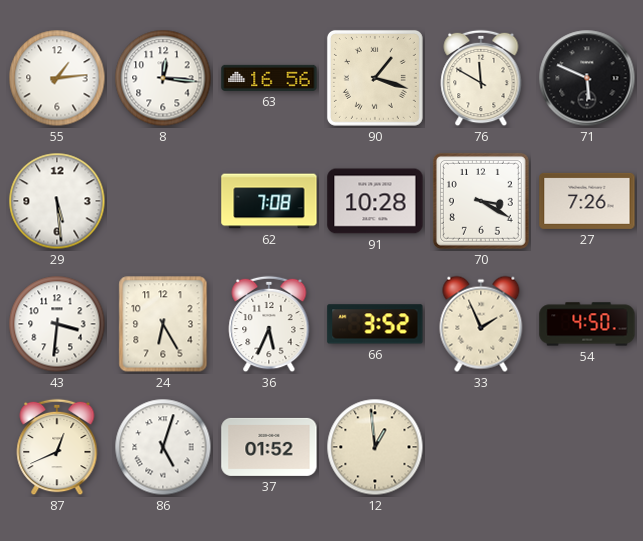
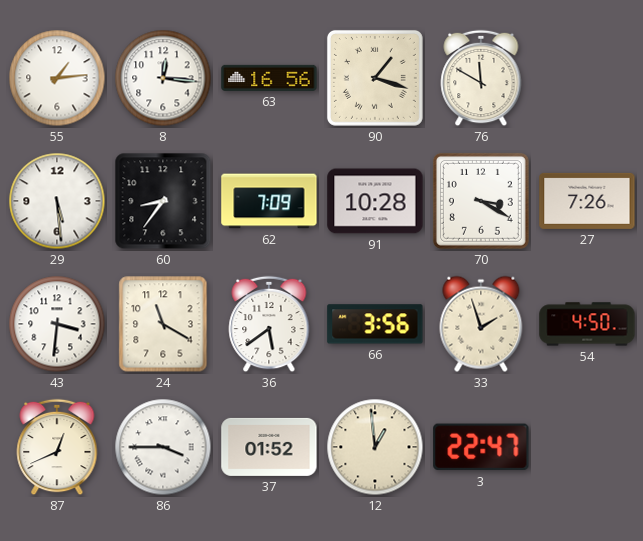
71: 5:49 -> none
60: none -> 8:36
62: 7:08 -> 7:09
24: 6:25 -> 11:20
36: 5:34 -> 5:39
66: 3:52 -> 3:56
33: 1:56 -> 1:57
86: 5:03 -> 3:45
3: none -> 22:47
